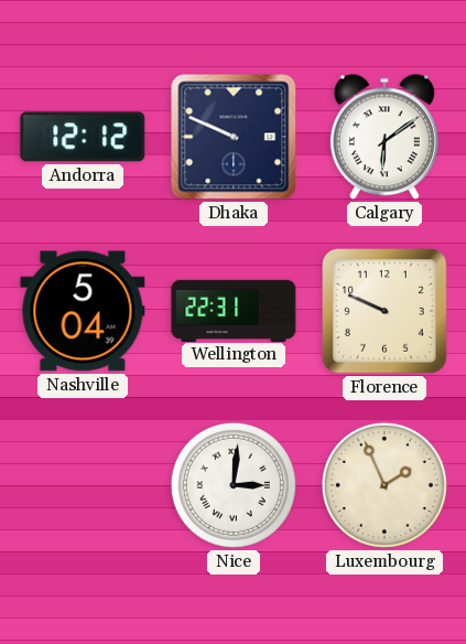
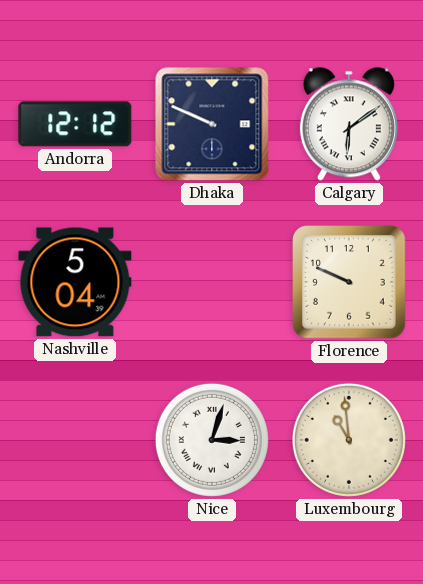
Wellington: 22:31 -> none
Nice: 3:01 -> 3:03
Luxembourg: 1:56 -> 10:59
